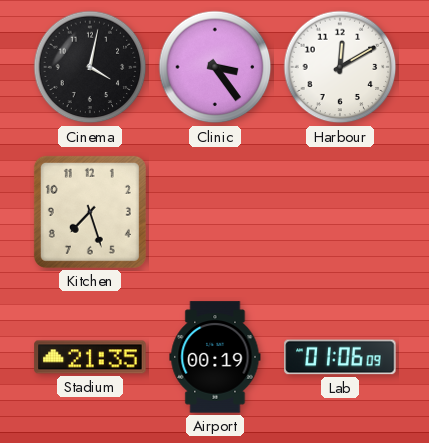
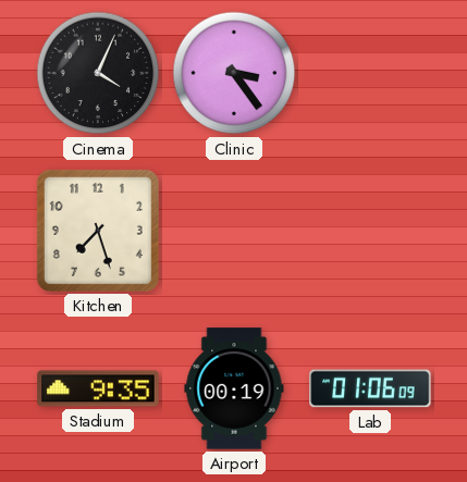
Cinema: 4:02 -> 4:04
Harbour: 12:10 -> none
Stadium: 21:35 -> 9:35
